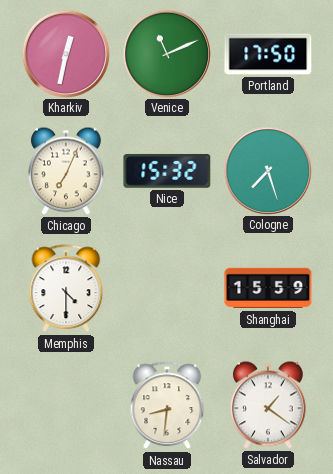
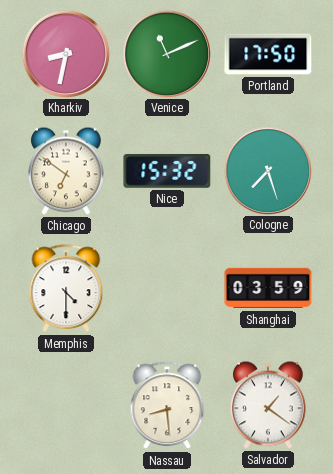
Kharkiv: 12:32 -> 8:32
Chicago: 7:04 -> 6:51
Shanghai: 15:59 -> 03:59
Nassau: 8:31 -> 8:29
